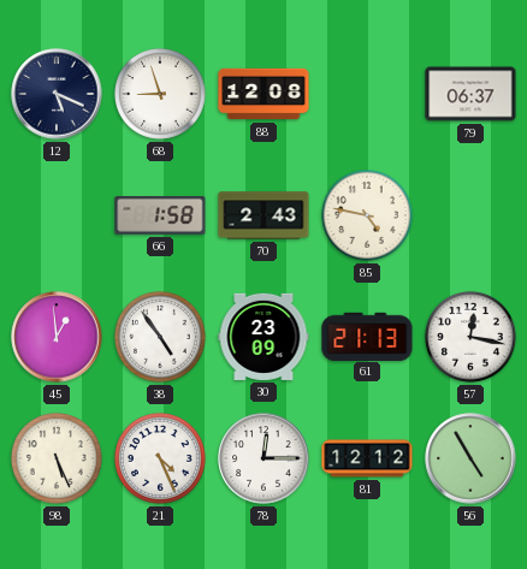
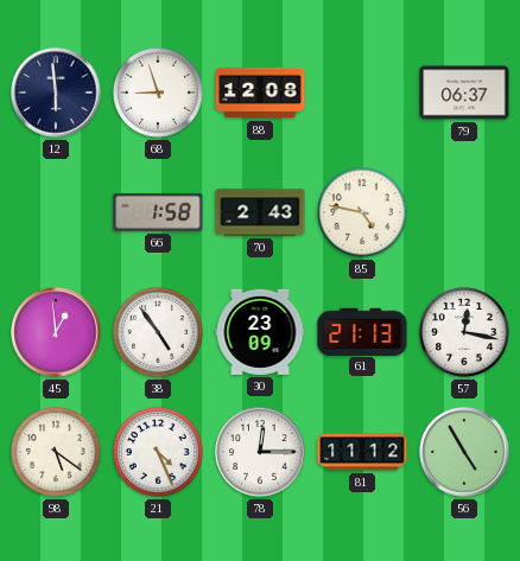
12: 5:19 -> 5:59
98: 5:26 -> 5:21
81: 12:12 -> 11:12
